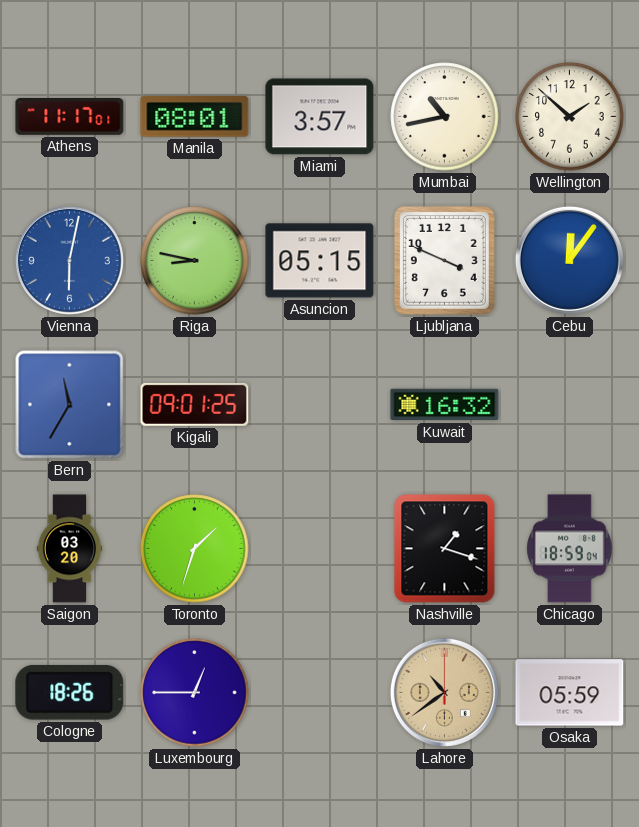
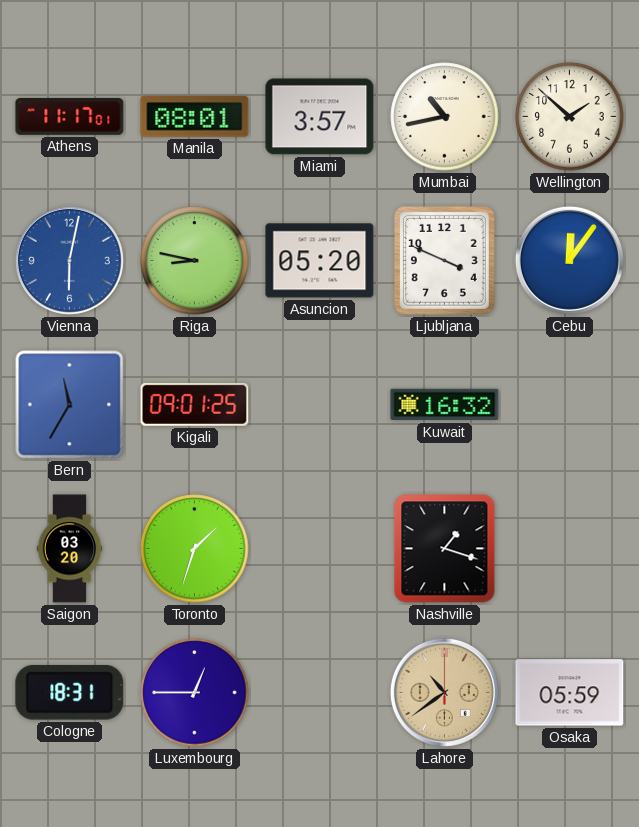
Asuncion: 05:15 -> 05:20
Chicago: 18:59 -> none
Cologne: 18:26 -> 18:31
